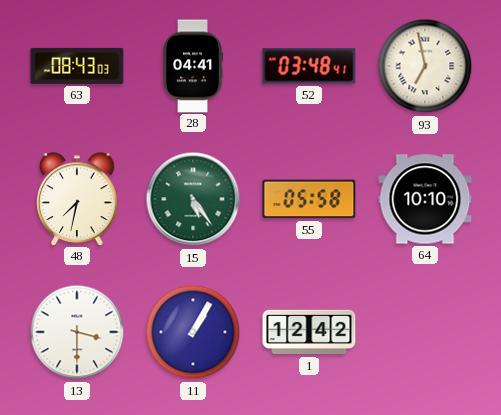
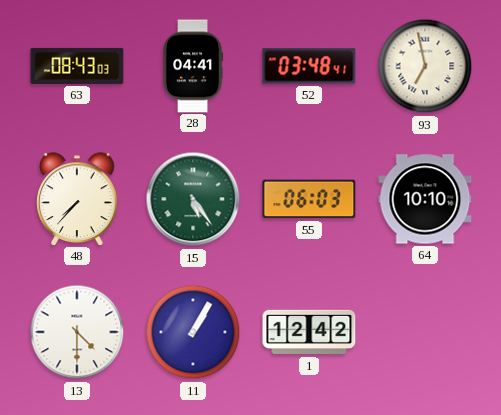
48: 7:32 -> 7:37
55: 05:58 -> 06:03
13: 3:30 -> 4:30
